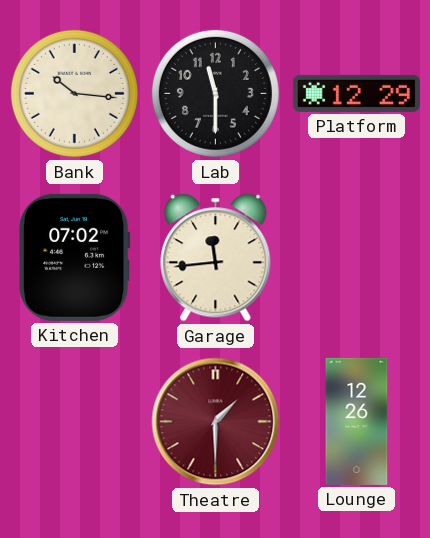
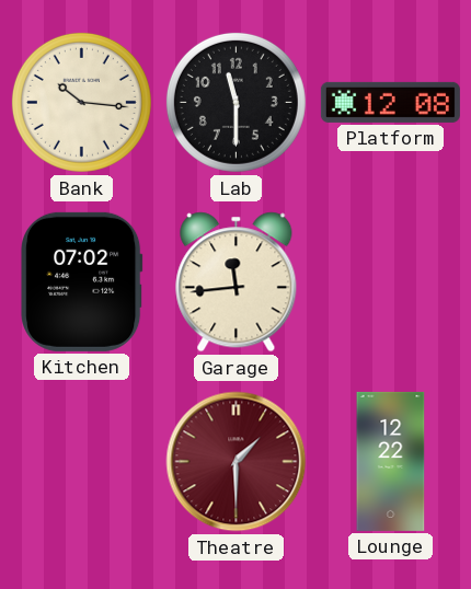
Platform: 12:29 -> 12:08
Lounge: 12:26 -> 12:22
